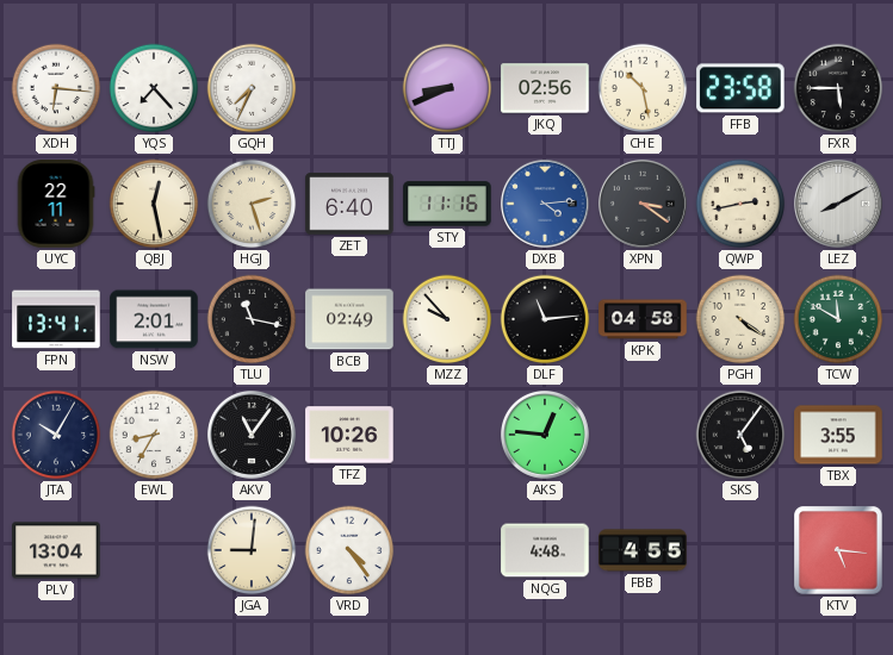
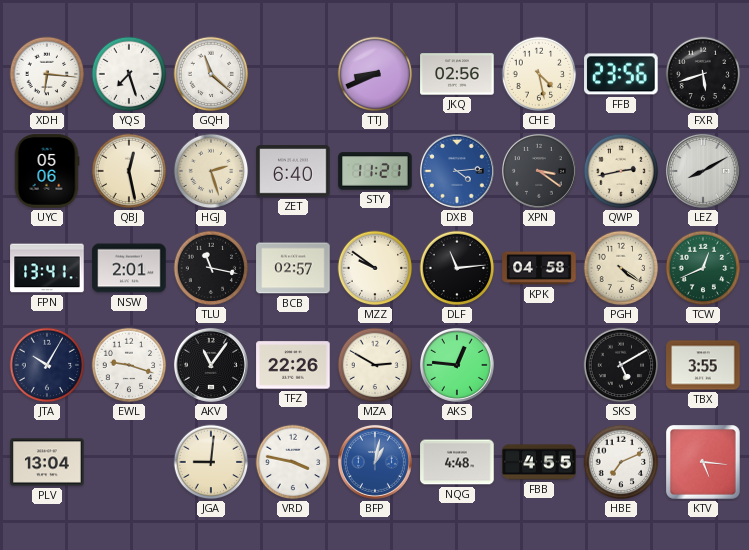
YQS: 7:23 -> 7:27
GQH: 7:34 -> 11:22
CHE: 10:28 -> 4:28
FFB: 23:58 -> 23:56
FXR: 5:45 -> 5:42
UYC: 22:11 -> 05:06
STY: 11:16 -> 11:21
BCB: 02:49 -> 02:57
MZZ: 9:53 -> 9:51
TCW: 11:50 -> 12:41
EWL: 8:35 -> 9:18
TFZ: 10:26 -> 22:26
MZA: none -> 2:50
SKS: 5:06 -> 5:10
VRD: 4:24 -> 3:47
BFP: none -> 1:02
HBE: none -> 7:11
